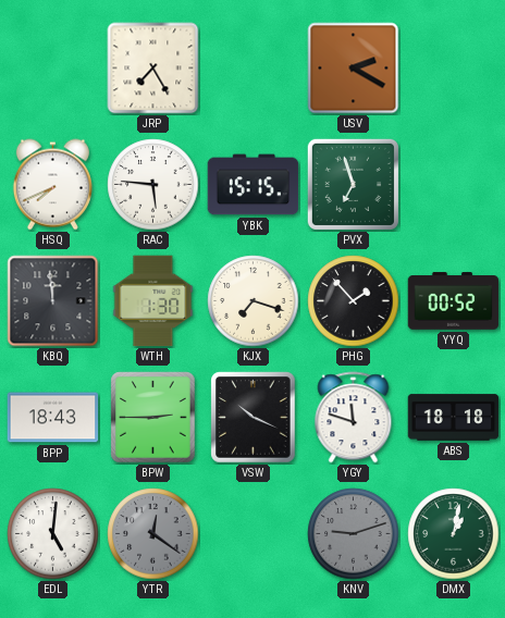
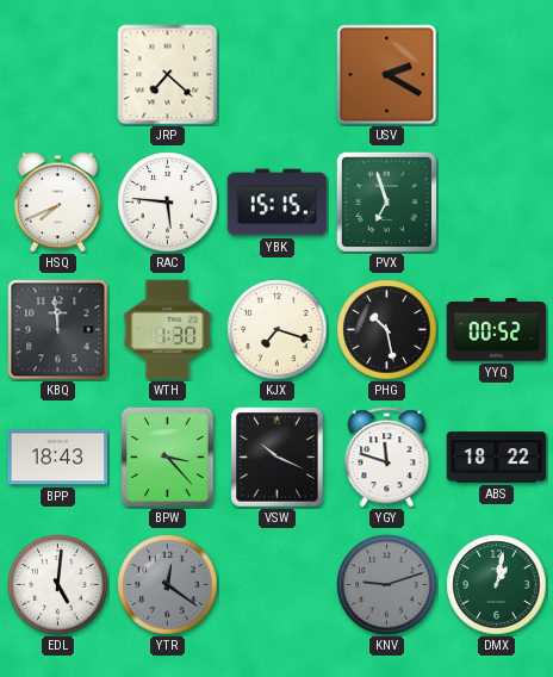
JRP: 7:25 -> 7:22
PHG: 1:53 -> 10:28
BPW: 2:45 -> 3:23
ABS: 18:18 -> 18:22
